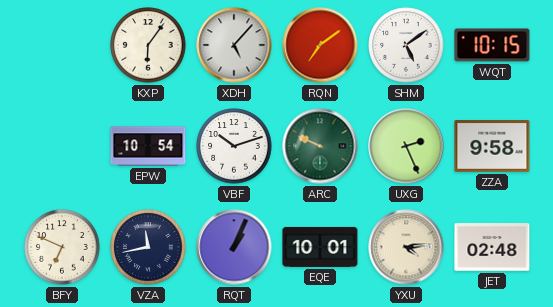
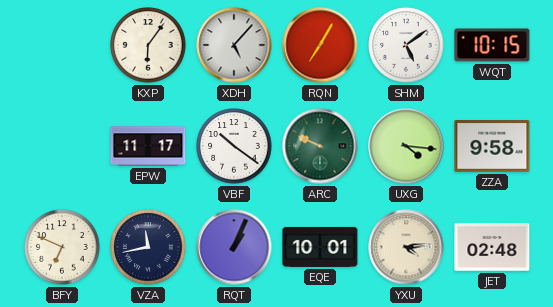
RQN: 7:09 -> 7:05
EPW: 10:54 -> 11:17
VBF: 10:12 -> 10:21
UXG: 2:26 -> 4:16
